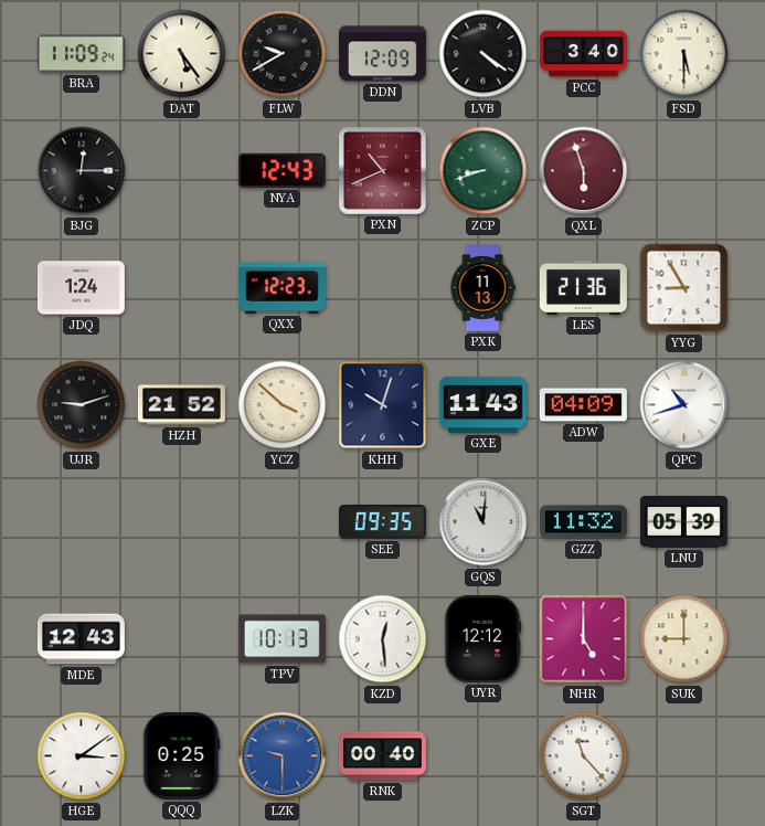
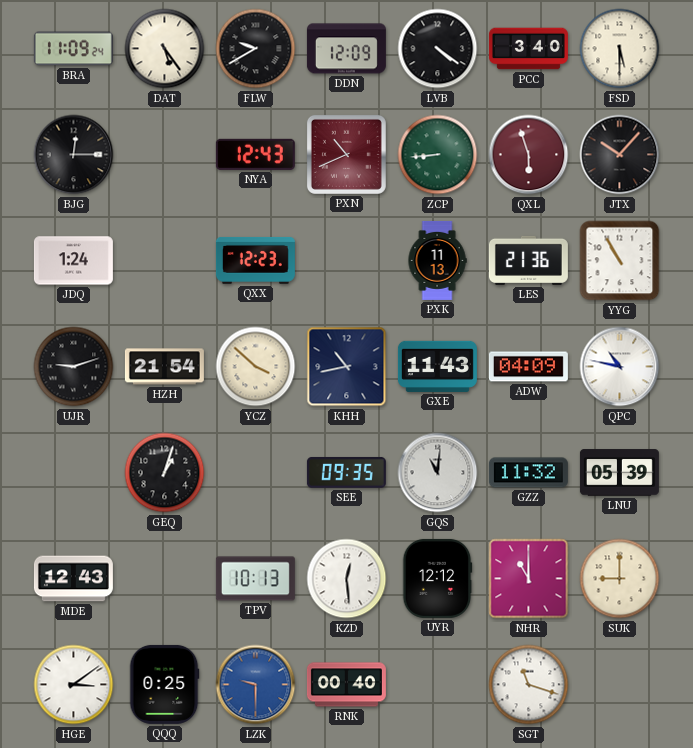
ZCP: 8:42 -> 8:44
JTX: none -> 10:07
YYG: 8:55 -> 10:55
HZH: 21:52 -> 21:54
KHH: 10:03 -> 10:43
QPC: 10:42 -> 10:47
GEQ: none -> 1:03
NHR: 5:00 -> 11:00
SGT: 11:23 -> 11:18
